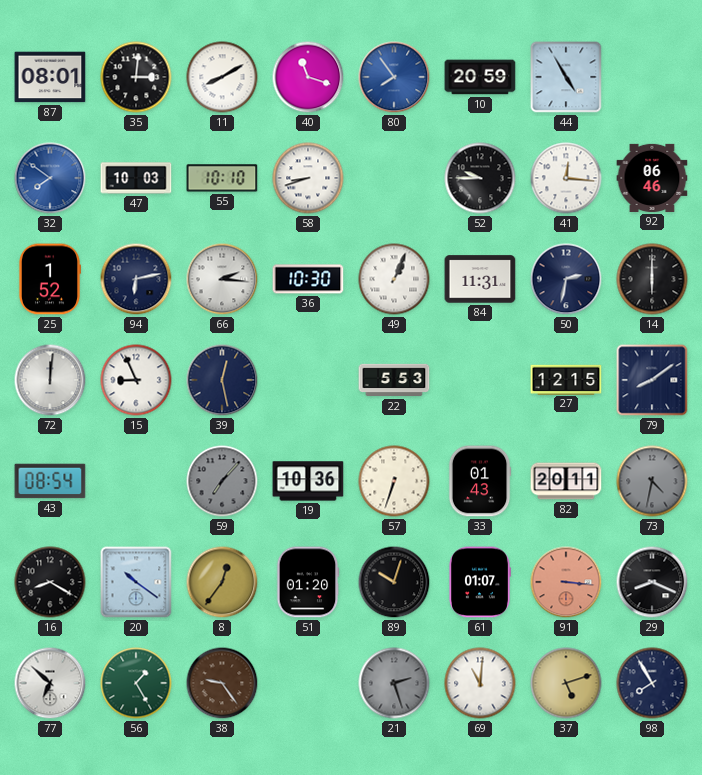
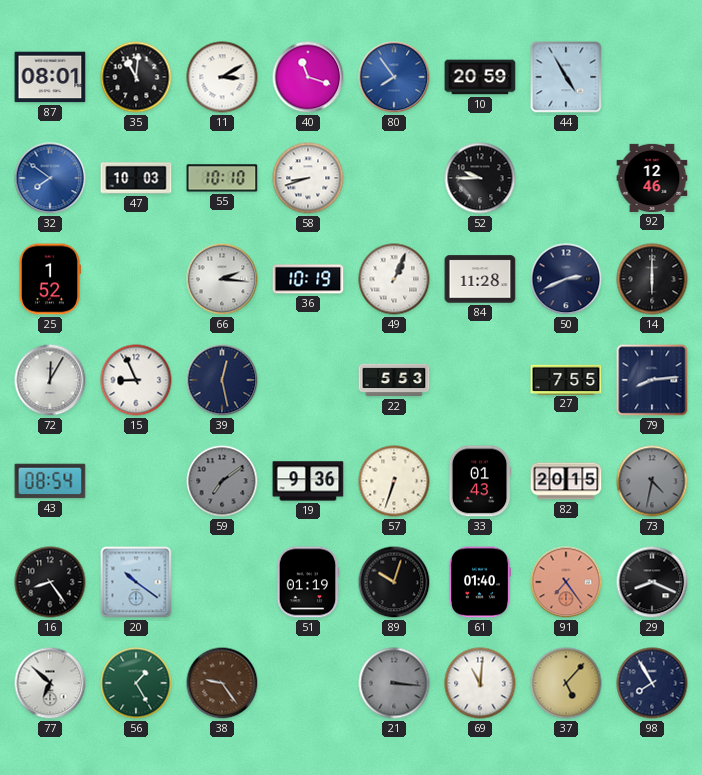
35: 3:01 -> 11:01
11: 8:10 -> 3:10
41: 12:16 -> none
92: 06:46 -> 12:46
94: 6:13 -> none
36: 10:30 -> 10:19
84: 11:31 -> 11:28
50: 2:32 -> 2:41
72: 12:01 -> 12:05
27: 12:15 -> 7:55
79: 8:09 -> 8:14
59: 7:07 -> 7:09
19: 10:36 -> 9:36
82: 20:11 -> 20:15
16: 8:20 -> 8:24
8: 12:36 -> none
51: 01:20 -> 01:19
61: 01:07 -> 01:40
91: 3:16 -> 7:24
21: 2:27 -> 3:16
37: 5:12 -> 5:07
